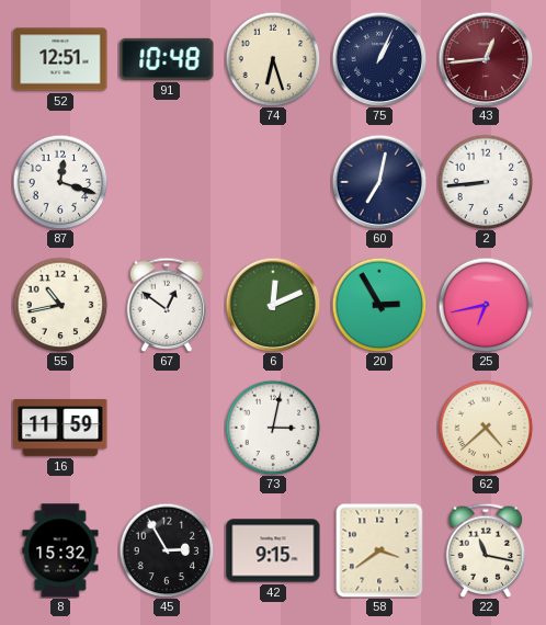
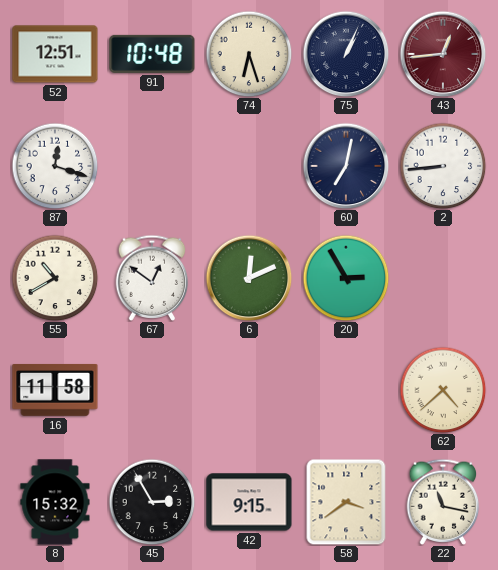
55: 10:43 -> 10:40
25: 6:43 -> none
16: 11:59 -> 11:58
73: 3:02 -> none
